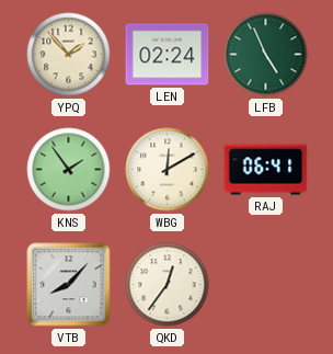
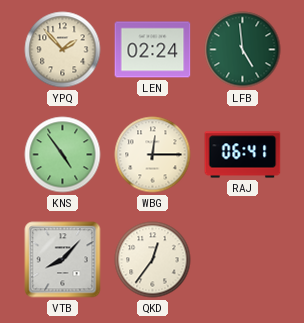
LFB: 4:56 -> 4:59
KNS: 1:54 -> 4:54
WBG: 12:10 -> 12:15
